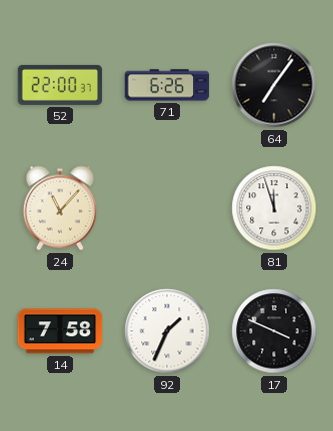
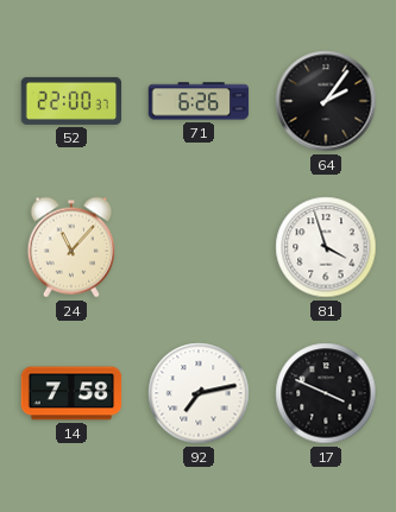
64: 7:06 -> 2:06
81: 11:57 -> 3:57
92: 1:34 -> 7:13
